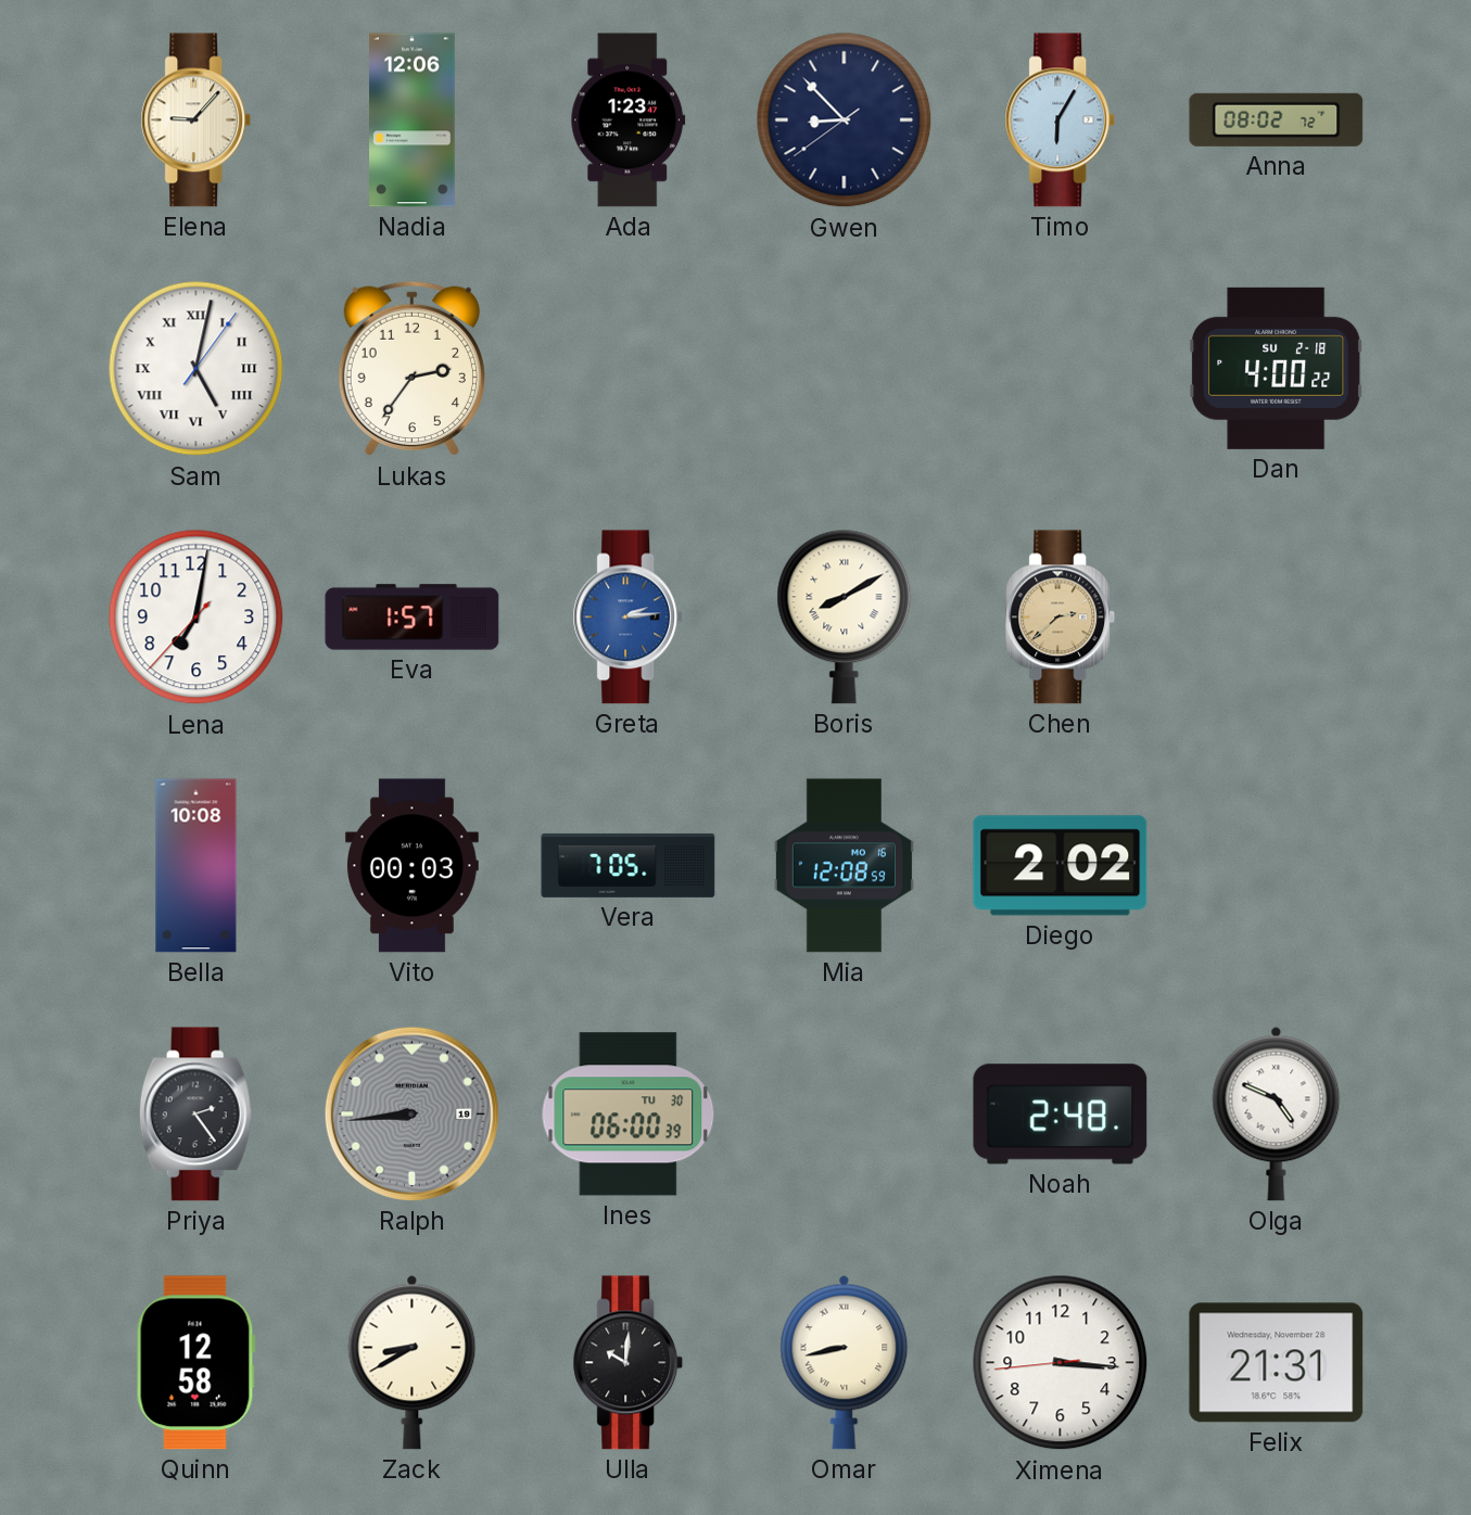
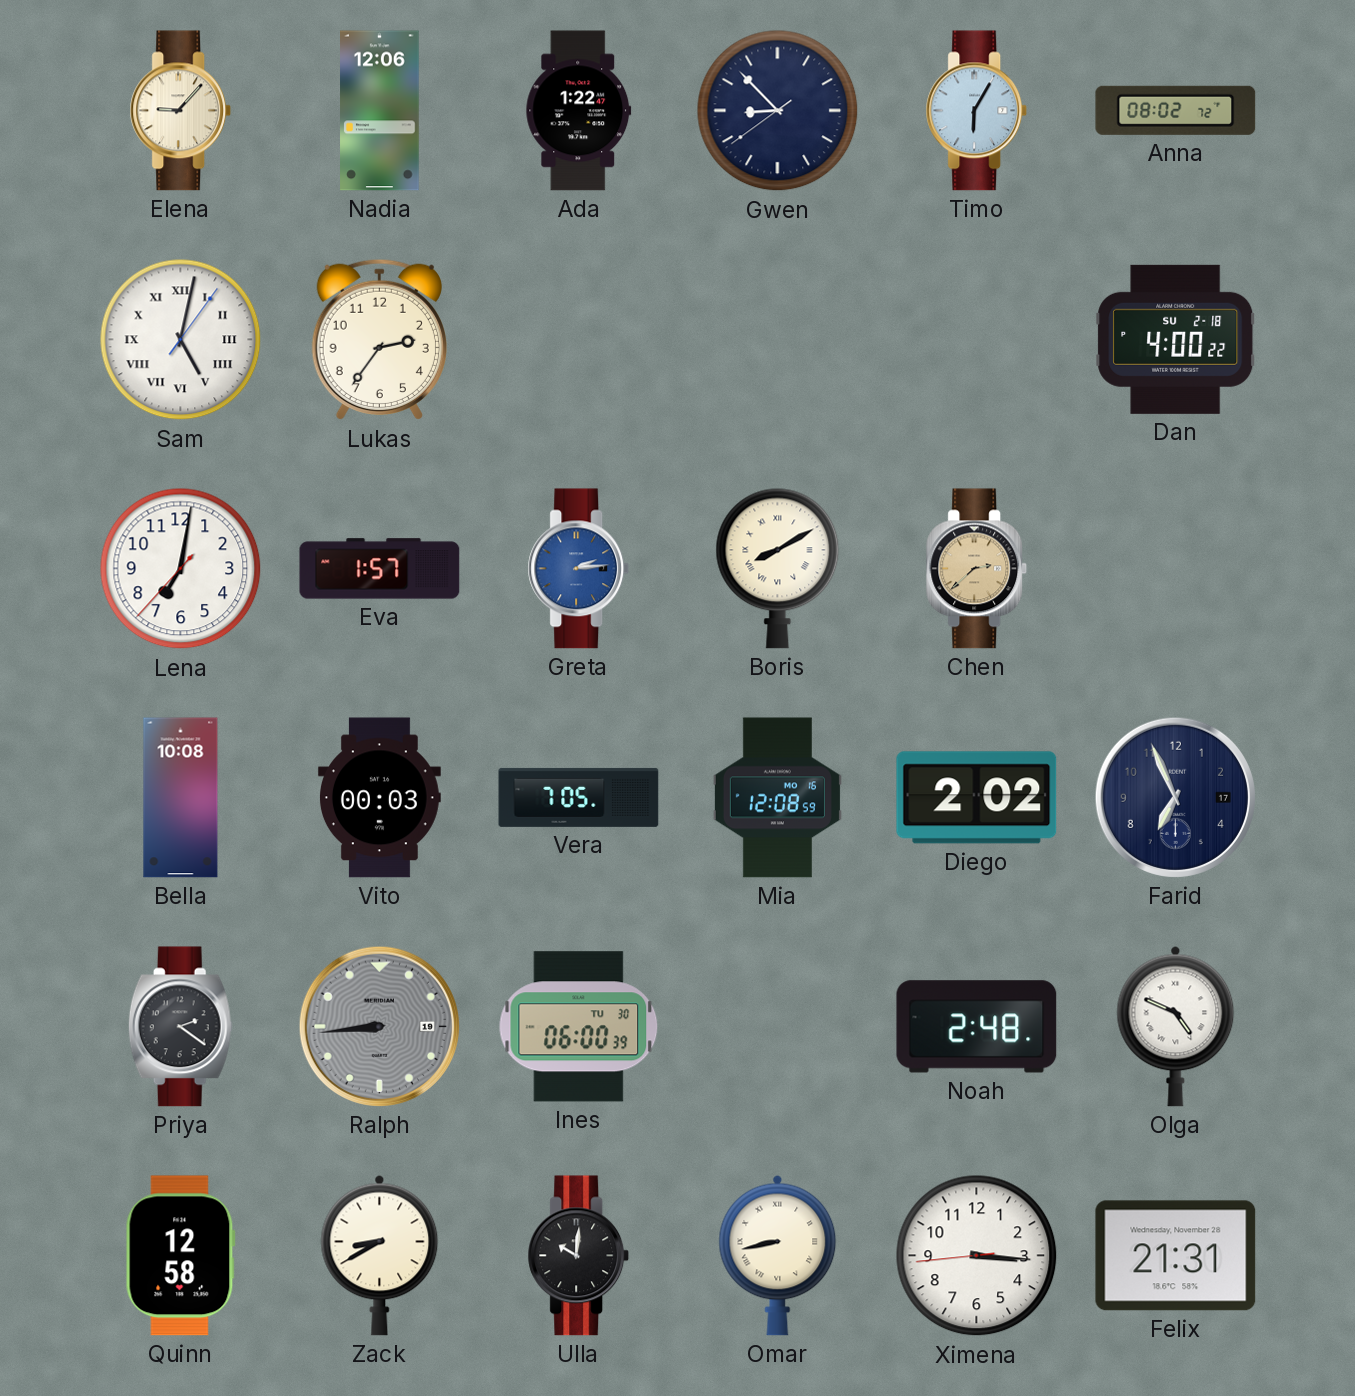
Ada: 1:23 -> 1:22
Farid: none -> 6:56
Priya: 2:24 -> 2:21
